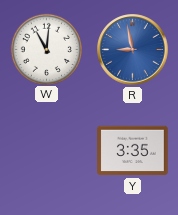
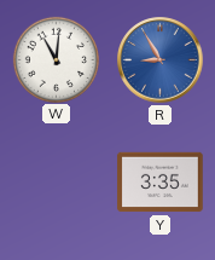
R: 8:58 -> 8:55
